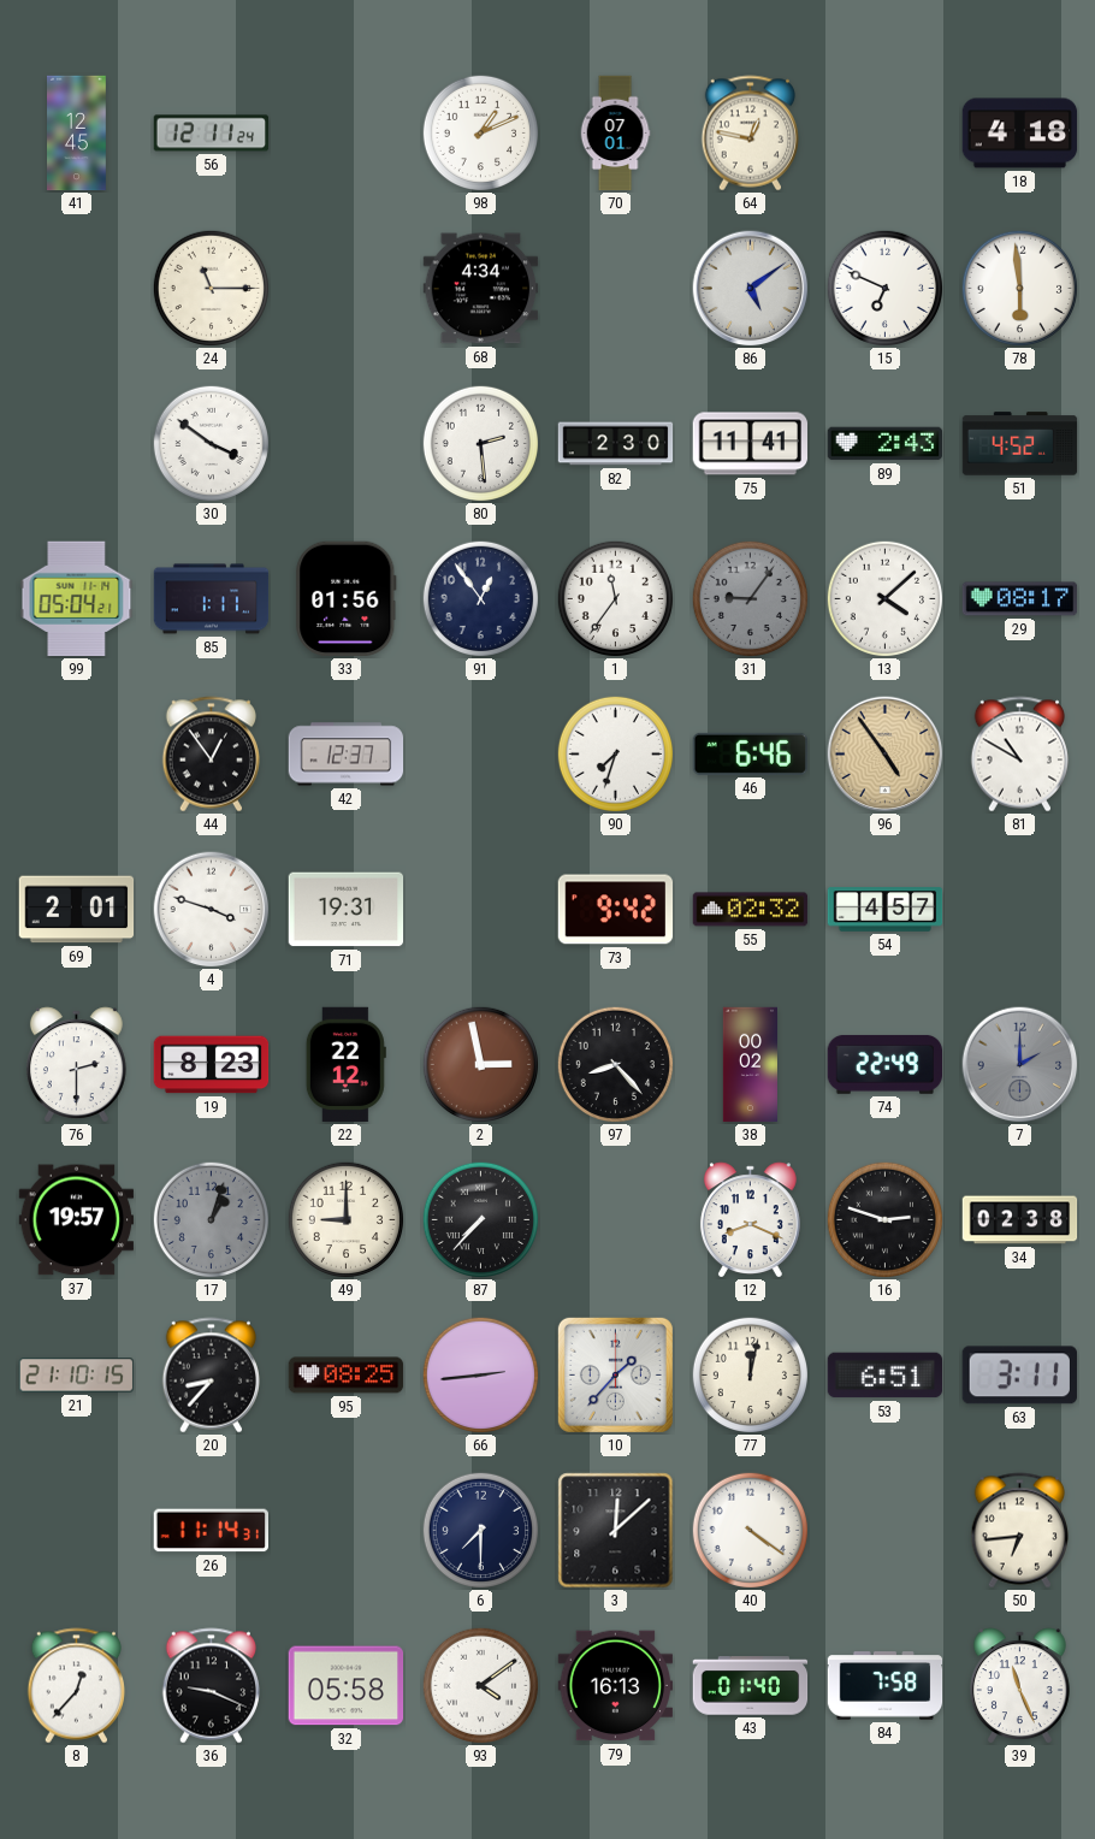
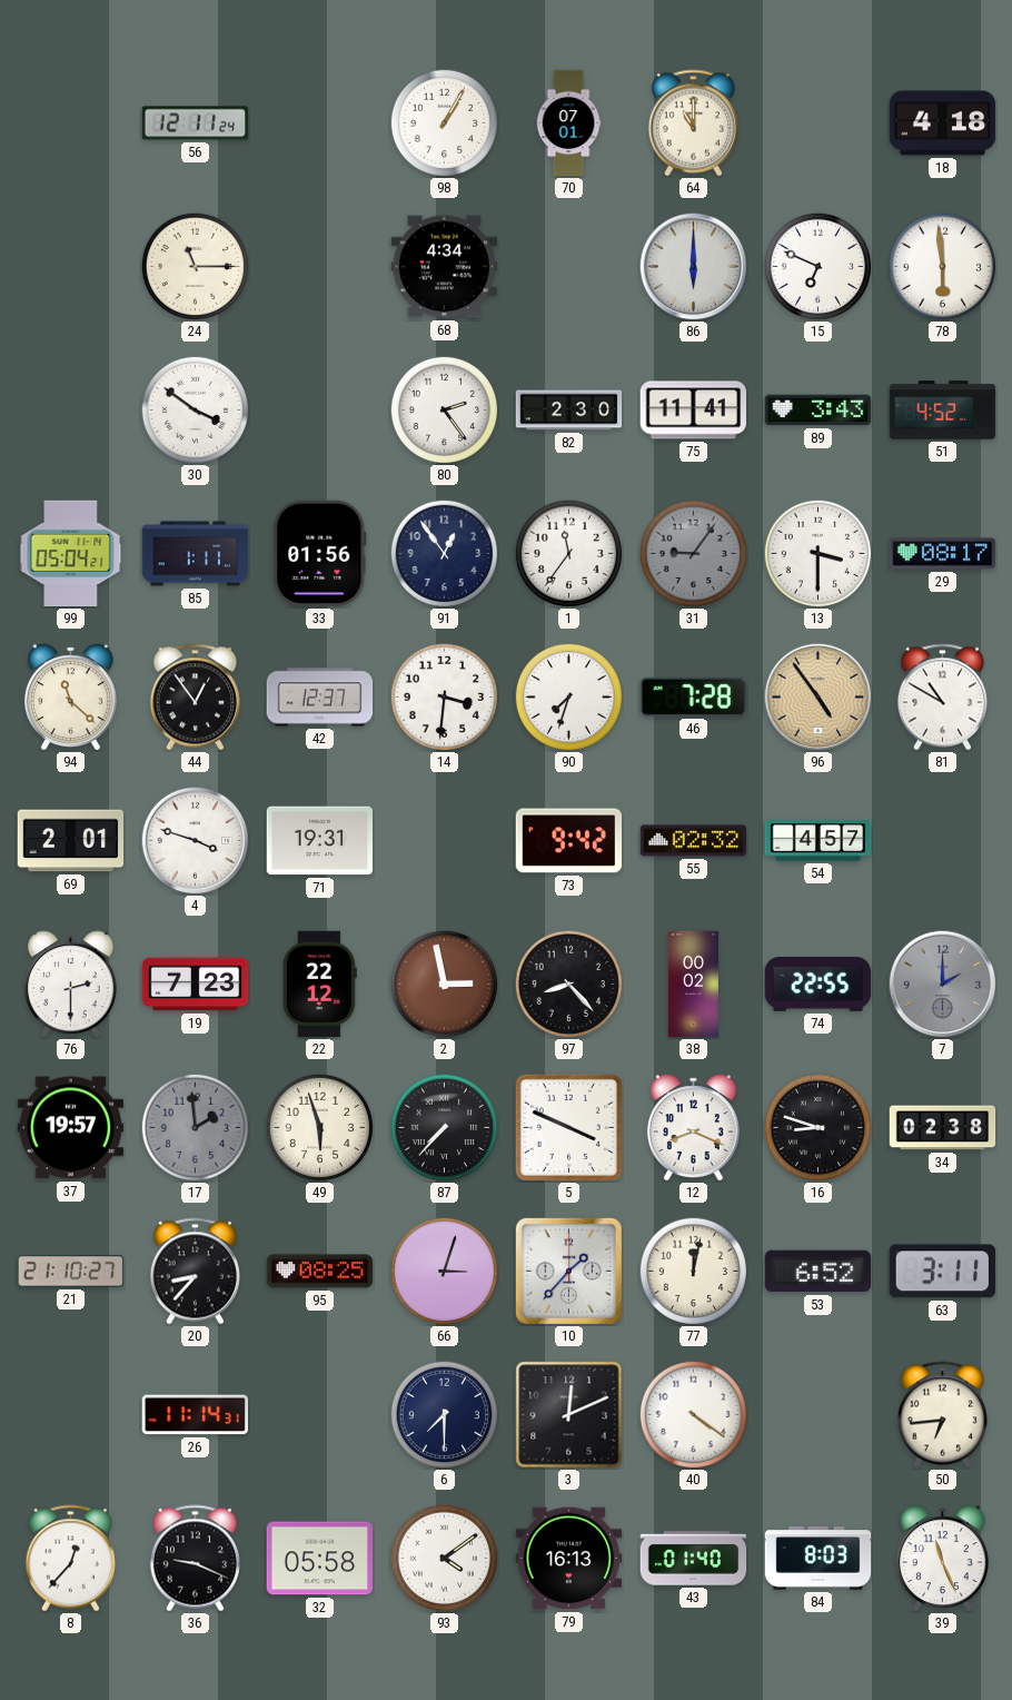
41: 12:45 -> none
98: 1:11 -> 1:05
64: 12:47 -> 11:00
86: 5:09 -> 6:00
80: 2:29 -> 2:24
89: 2:43 -> 3:43
13: 4:08 -> 3:30
94: none -> 11:22
14: none -> 3:31
46: 6:46 -> 7:28
19: 8:23 -> 7:23
74: 22:49 -> 22:55
17: 1:03 -> 1:59
49: 9:00 -> 5:57
5: none -> 3:49
16: 2:48 -> 8:48
21: 21:10:15 -> 21:10:27
66: 2:44 -> 3:03
53: 6:51 -> 6:52
3: 12:08 -> 12:11
84: 7:58 -> 8:03
